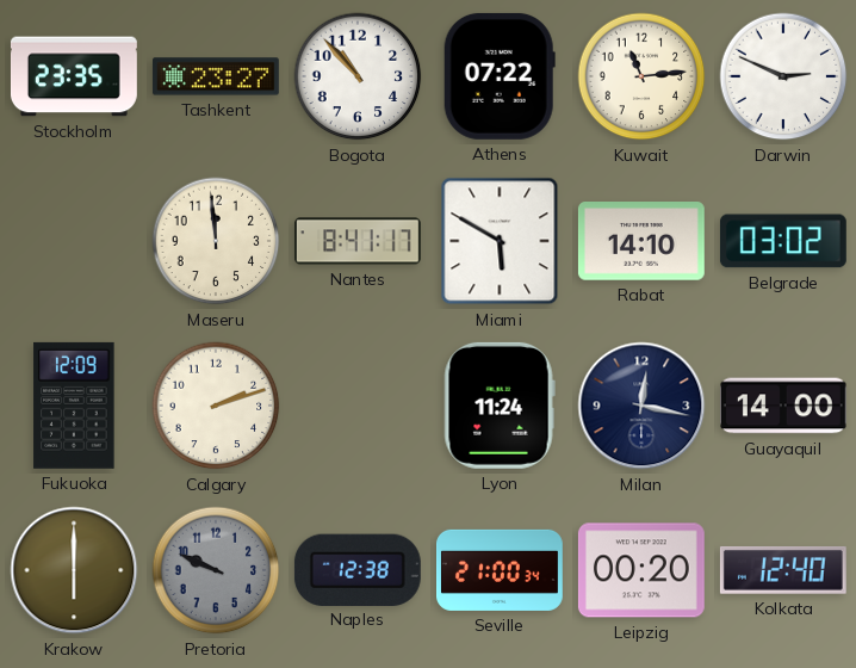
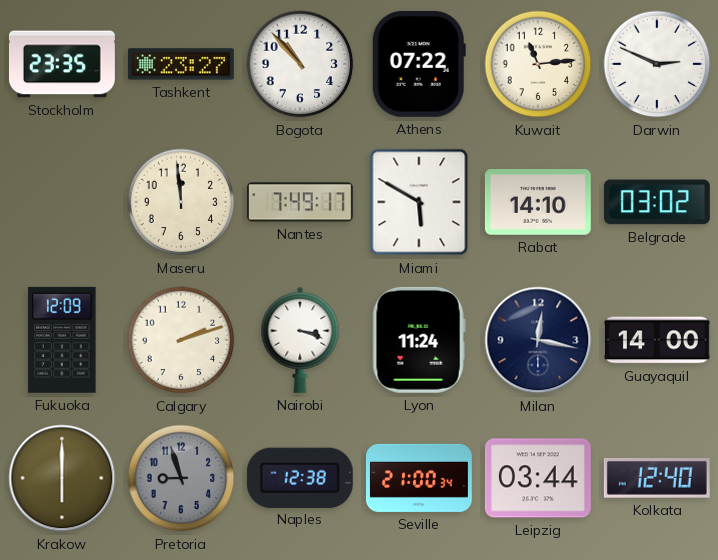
Nantes: 8:41 -> 7:49
Nairobi: none -> 3:18
Pretoria: 9:49 -> 8:57
Leipzig: 00:20 -> 03:44
